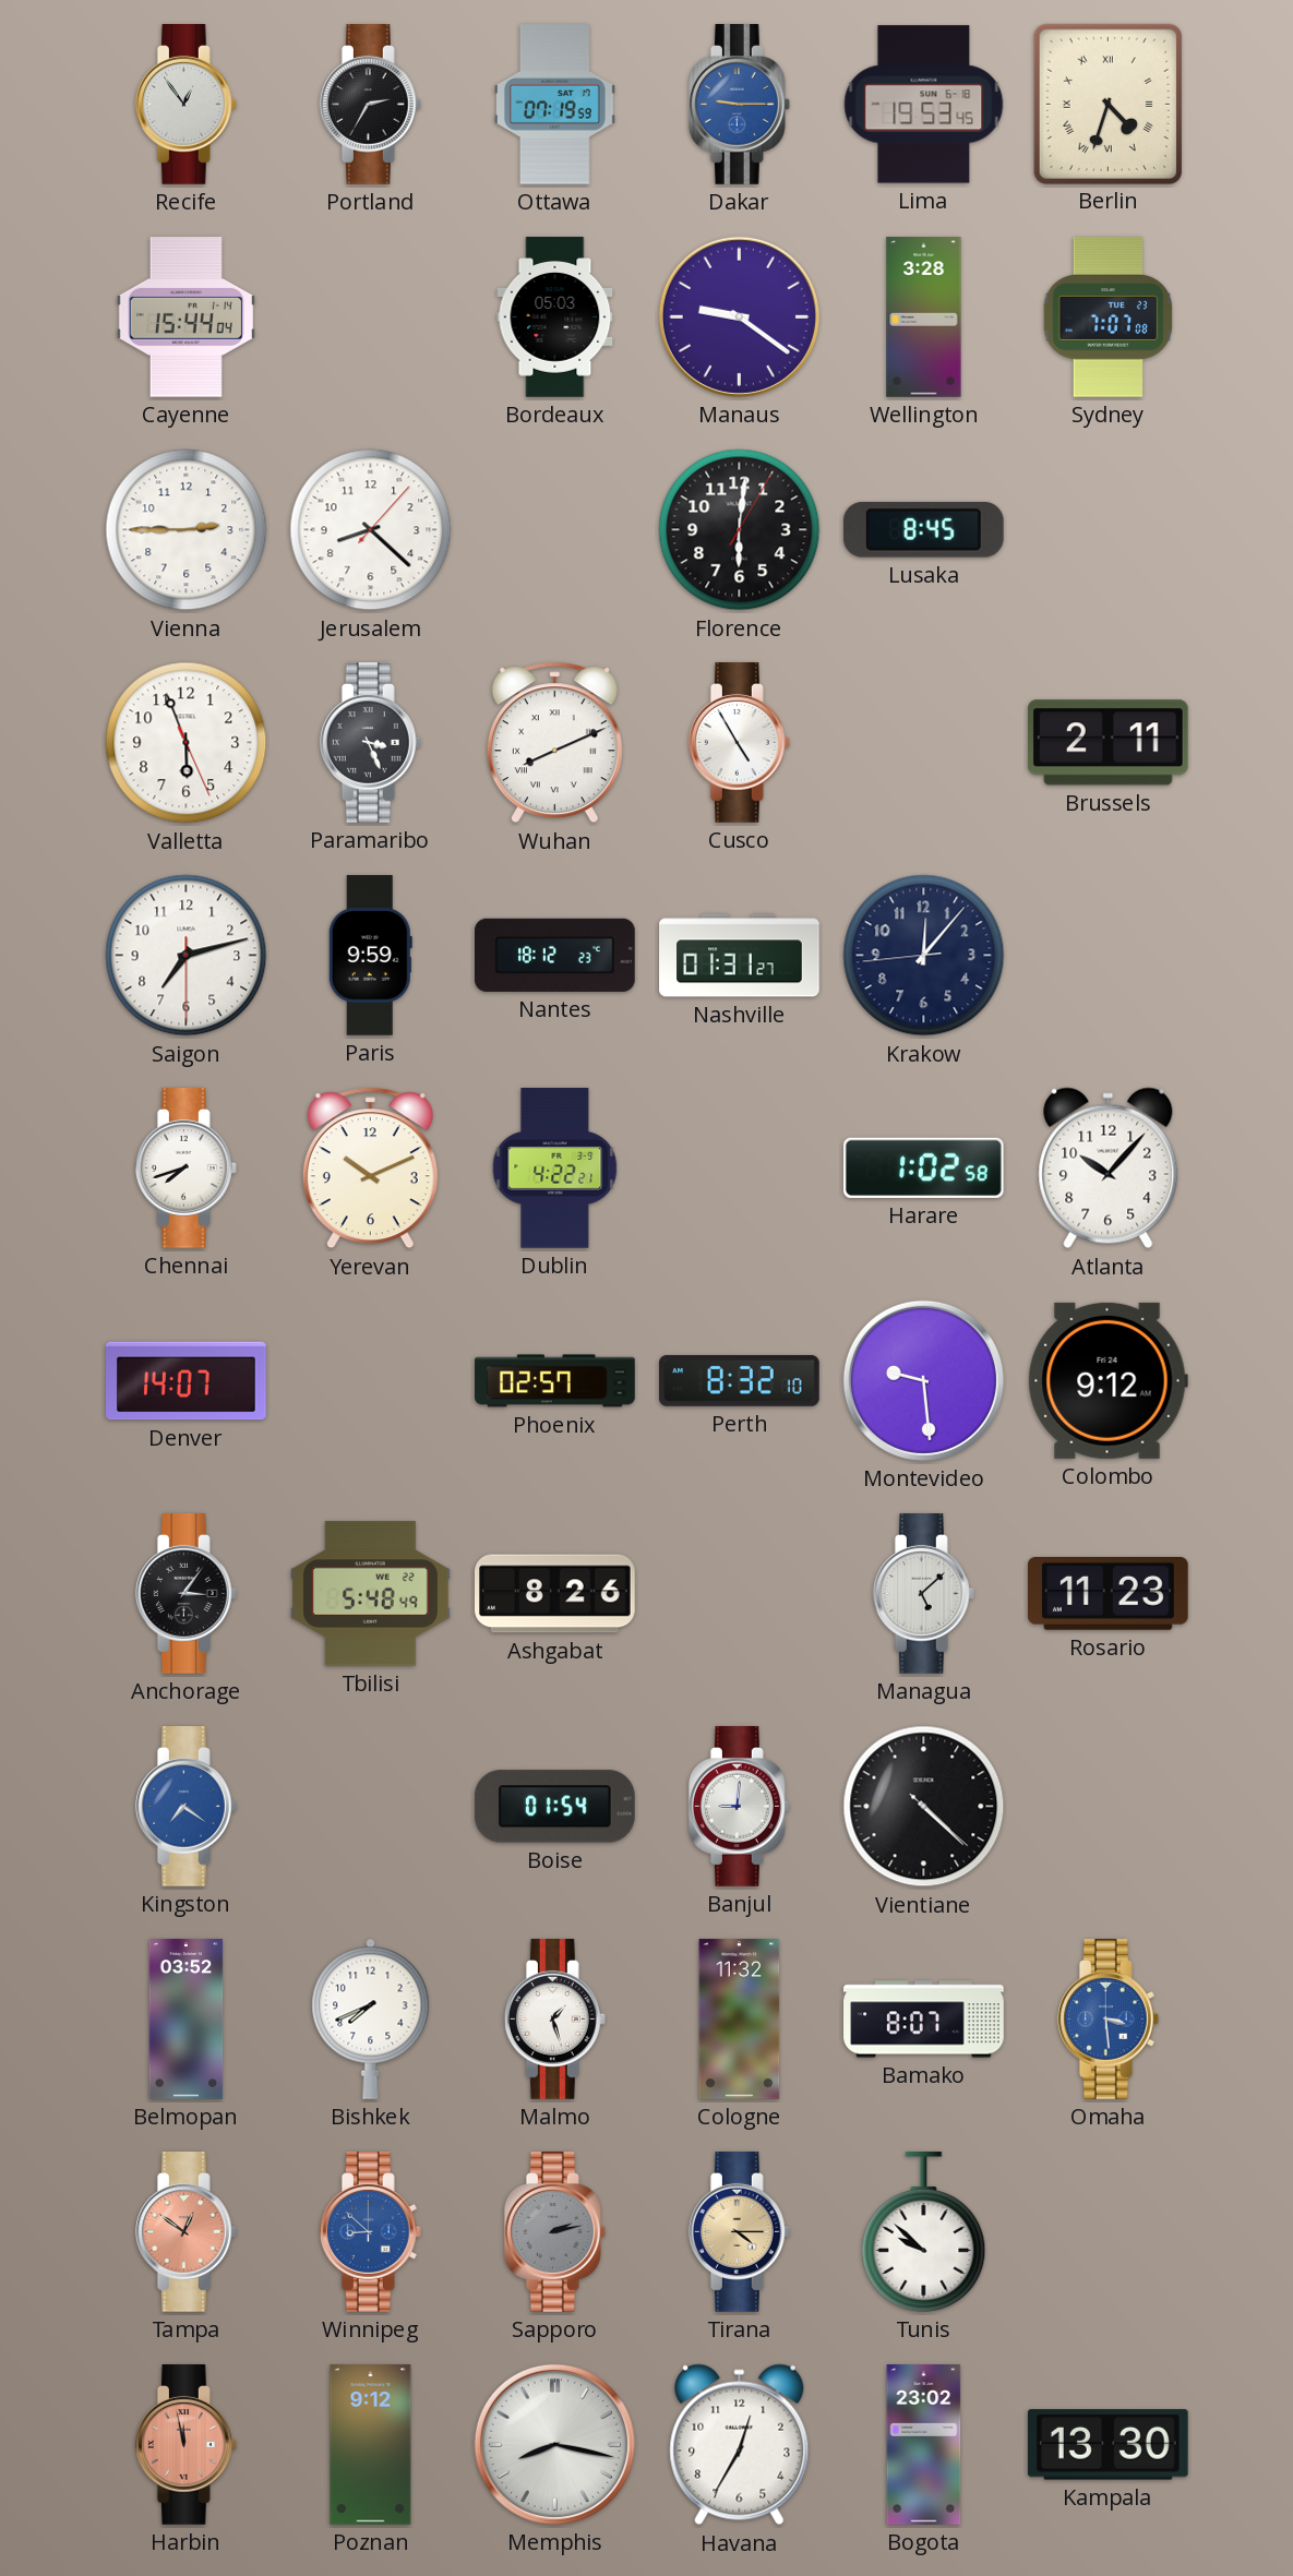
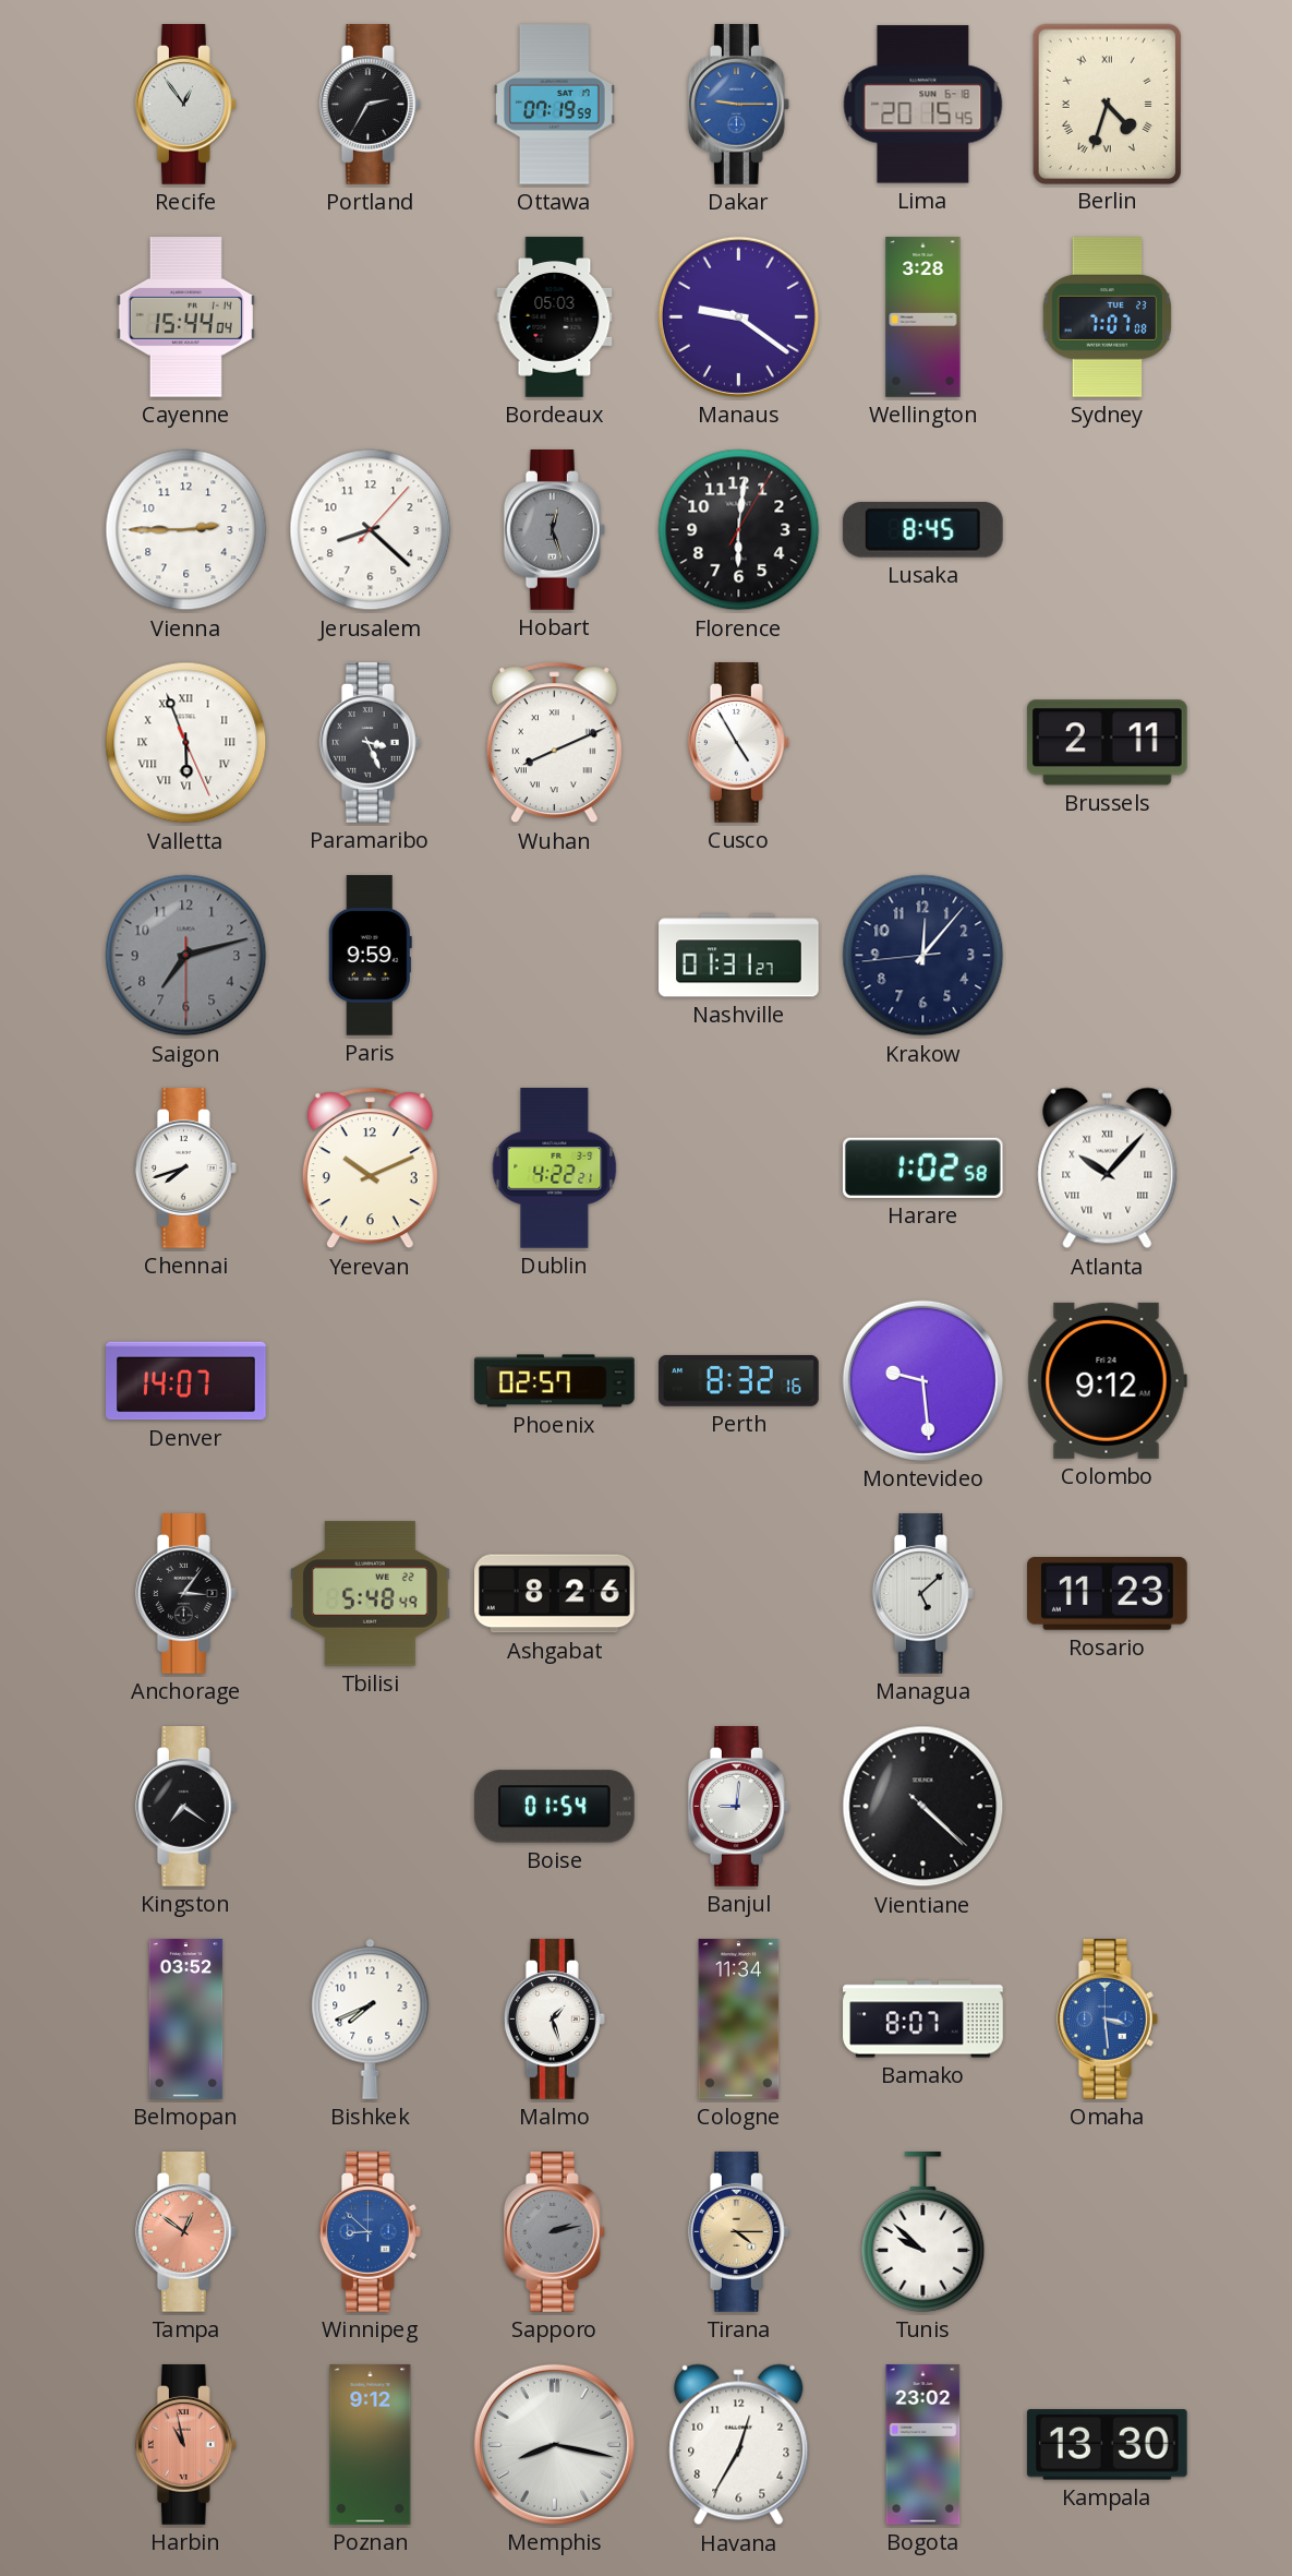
Lima: 19:53 -> 20:15
Hobart: none -> 12:27
Valletta numerals: Arabic -> Roman
Saigon dial: white -> grey
Nantes: 18:12 -> none
Atlanta numerals: Arabic -> Roman
Perth: 8:32:10 -> 8:32:16
Kingston dial: blue -> black
Cologne: 11:32 -> 11:34
Harbin: 11:58 -> 10:58
